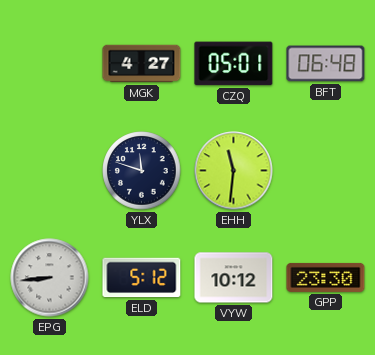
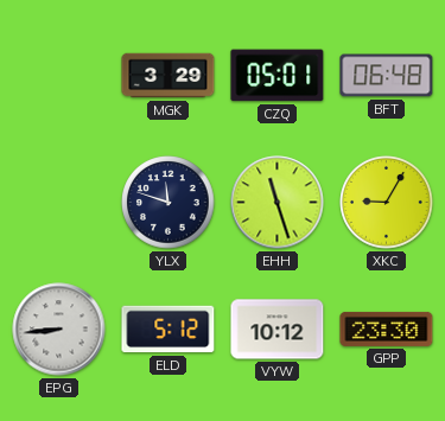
MGK: 4:27 -> 3:29
EHH: 11:31 -> 11:27
XKC: none -> 9:05
